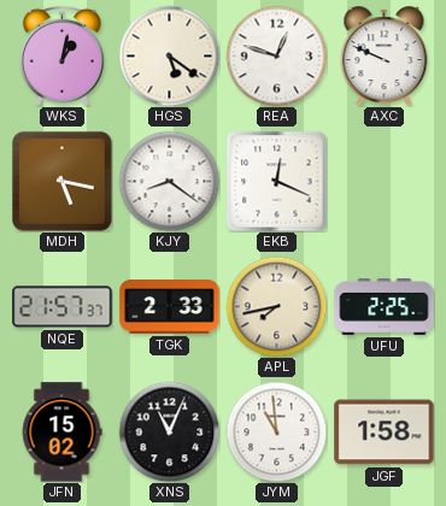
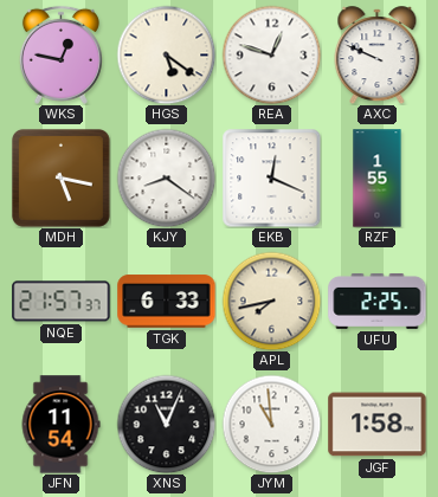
WKS: 1:02 -> 12:47
RZF: none -> 1:55
TGK: 2:33 -> 6:33
JFN: 15:02 -> 11:54
